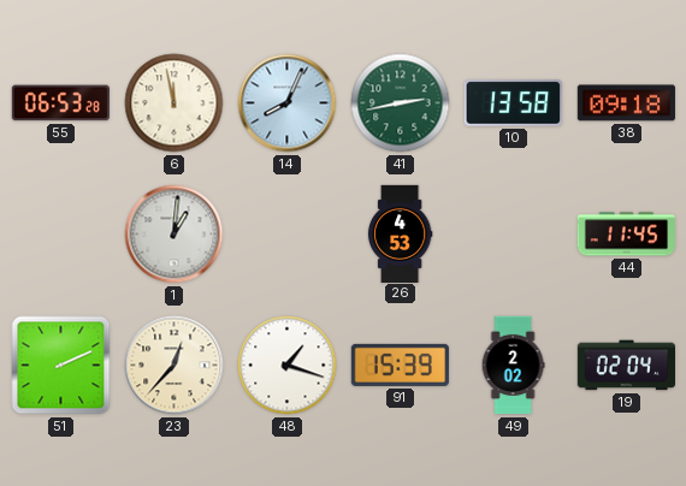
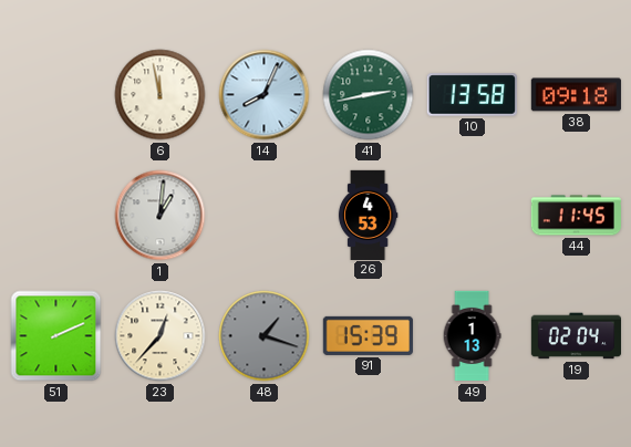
55: 06:53 -> none
48 dial: white -> grey
49: 2:02 -> 1:13
